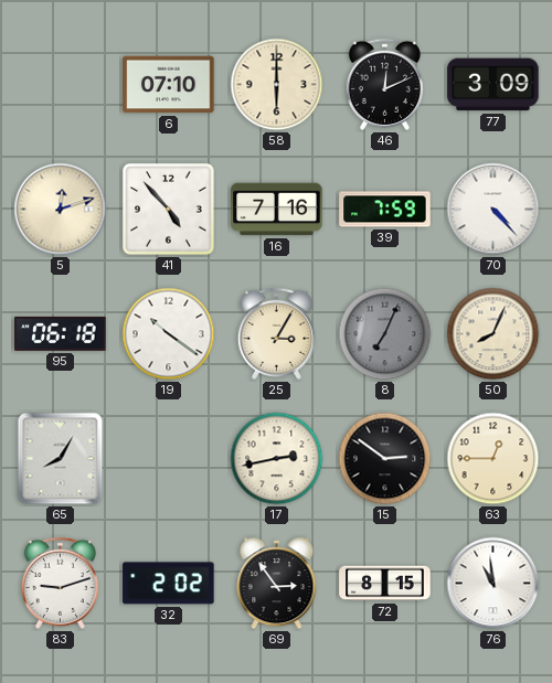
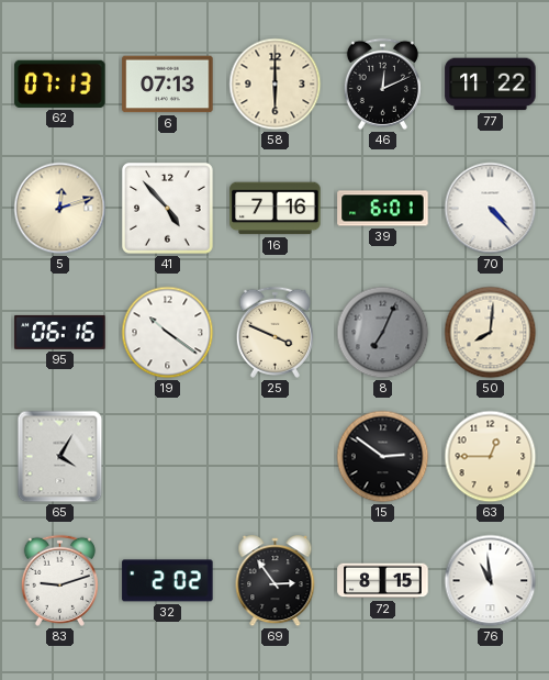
62: none -> 07:13
6: 07:10 -> 07:13
77: 3:09 -> 11:22
39: 7:59 -> 6:01
95: 06:18 -> 06:16
25: 3:05 -> 3:49
50: 8:04 -> 8:01
65: 8:05 -> 4:05
17: 2:43 -> none
